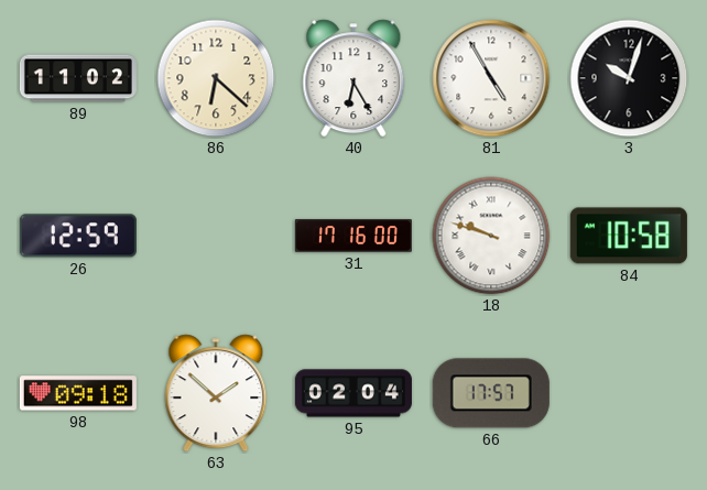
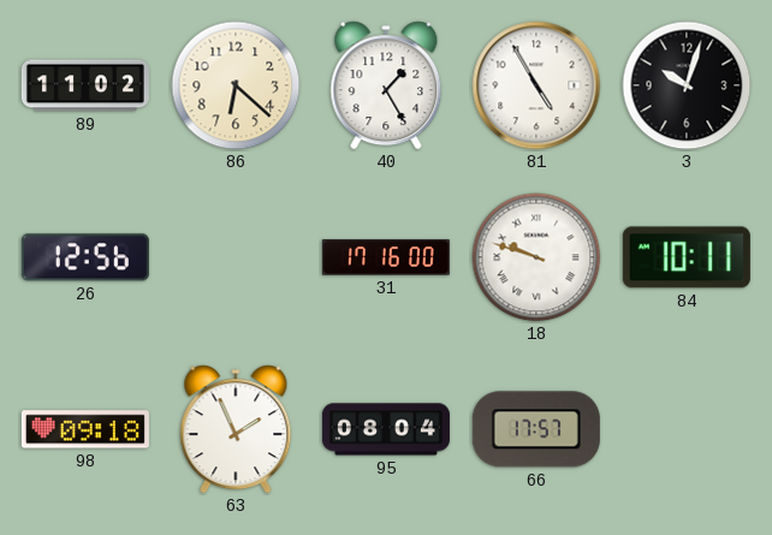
40: 6:25 -> 1:25
26: 12:59 -> 12:56
84: 10:58 -> 10:11
63: 1:52 -> 1:56
95: 02:04 -> 08:04
